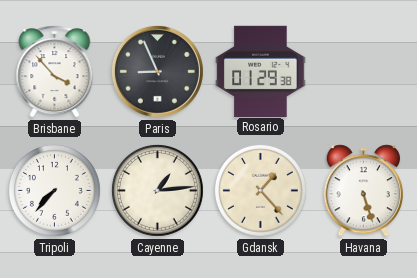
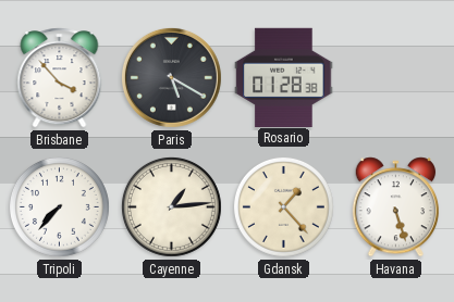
Paris: 8:56 -> 5:20
Rosario: 01:29 -> 01:28
